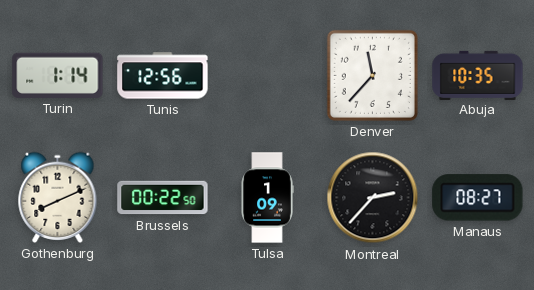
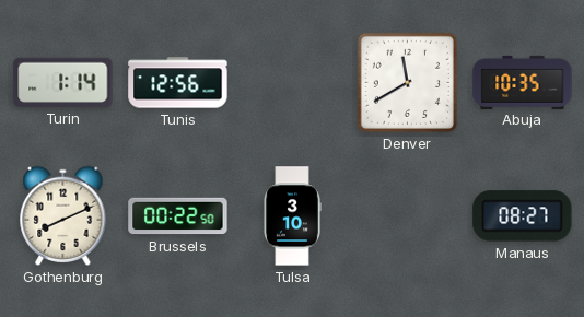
Denver: 11:37 -> 11:40
Tulsa: 1:09 -> 3:10
Montreal: 2:37 -> none
